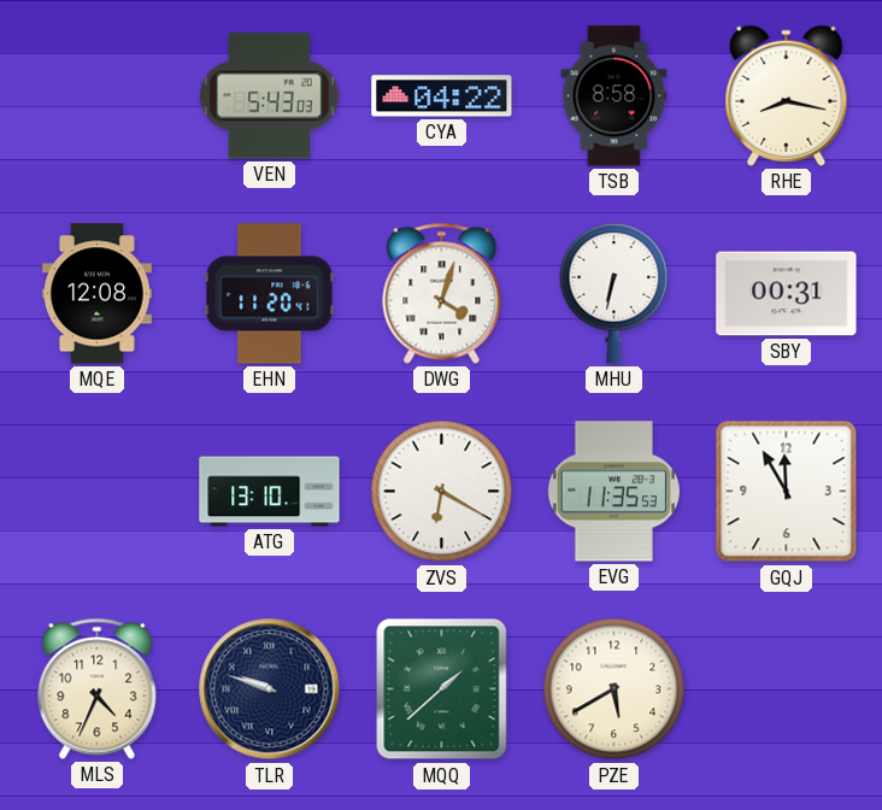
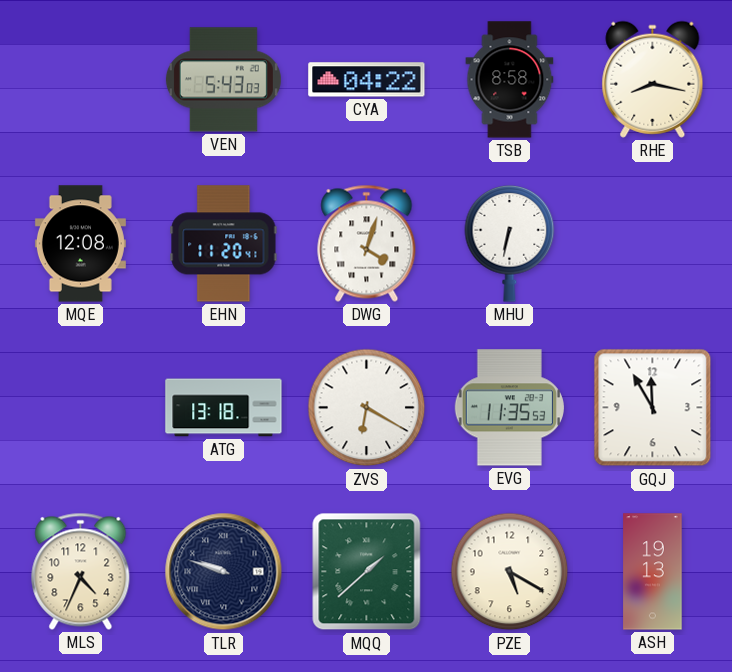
SBY: 00:31 -> none
ATG: 13:10 -> 13:18
PZE: 5:40 -> 5:20
ASH: none -> 19:13
